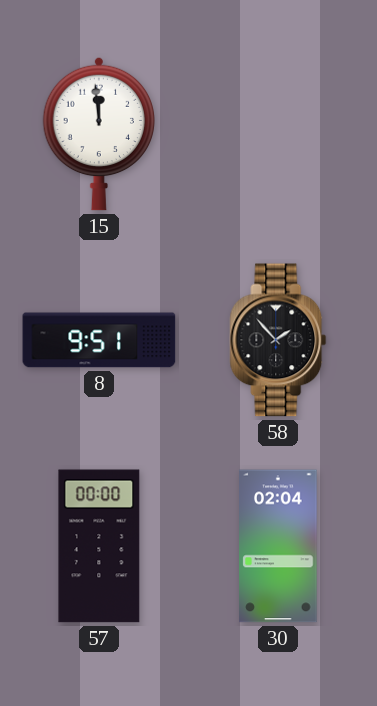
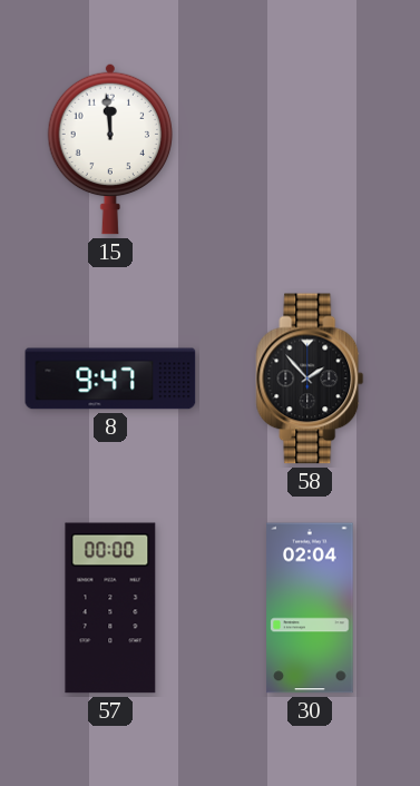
8: 9:51 -> 9:47
